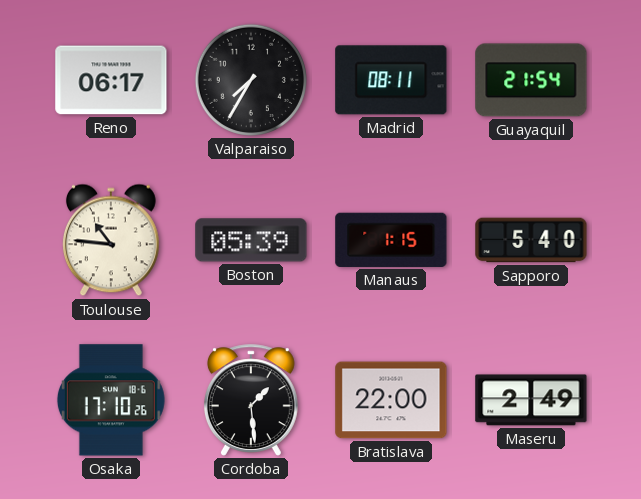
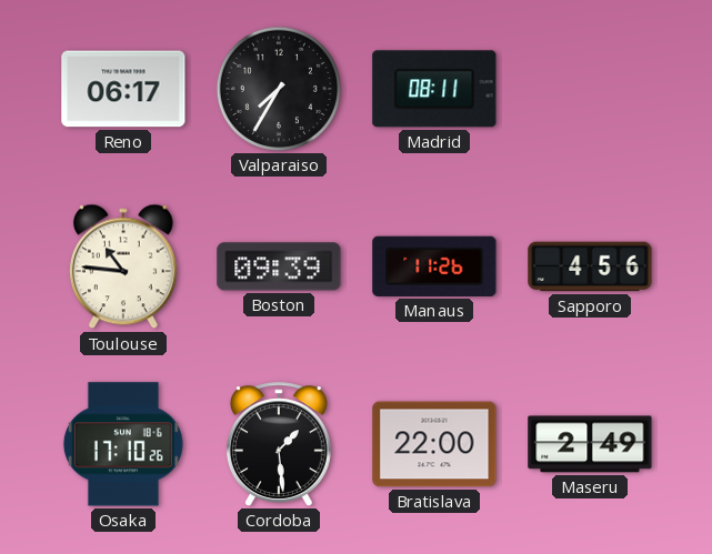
Guayaquil: 21:54 -> none
Boston: 05:39 -> 09:39
Manaus: 1:15 -> 11:26
Sapporo: 5:40 -> 4:56
